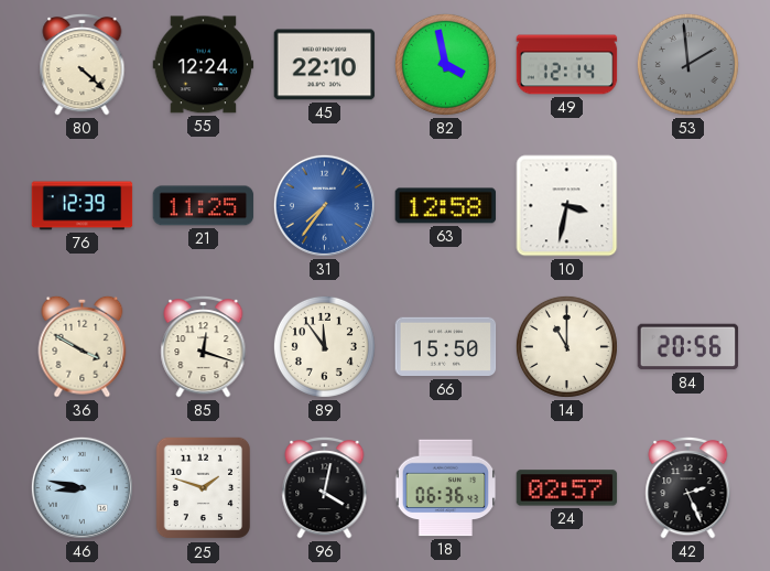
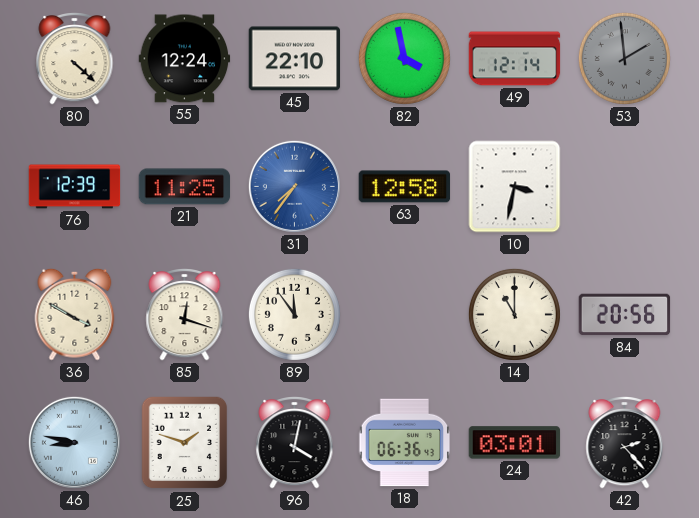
66: 15:50 -> none
24: 02:57 -> 03:01
42: 2:26 -> 2:23
